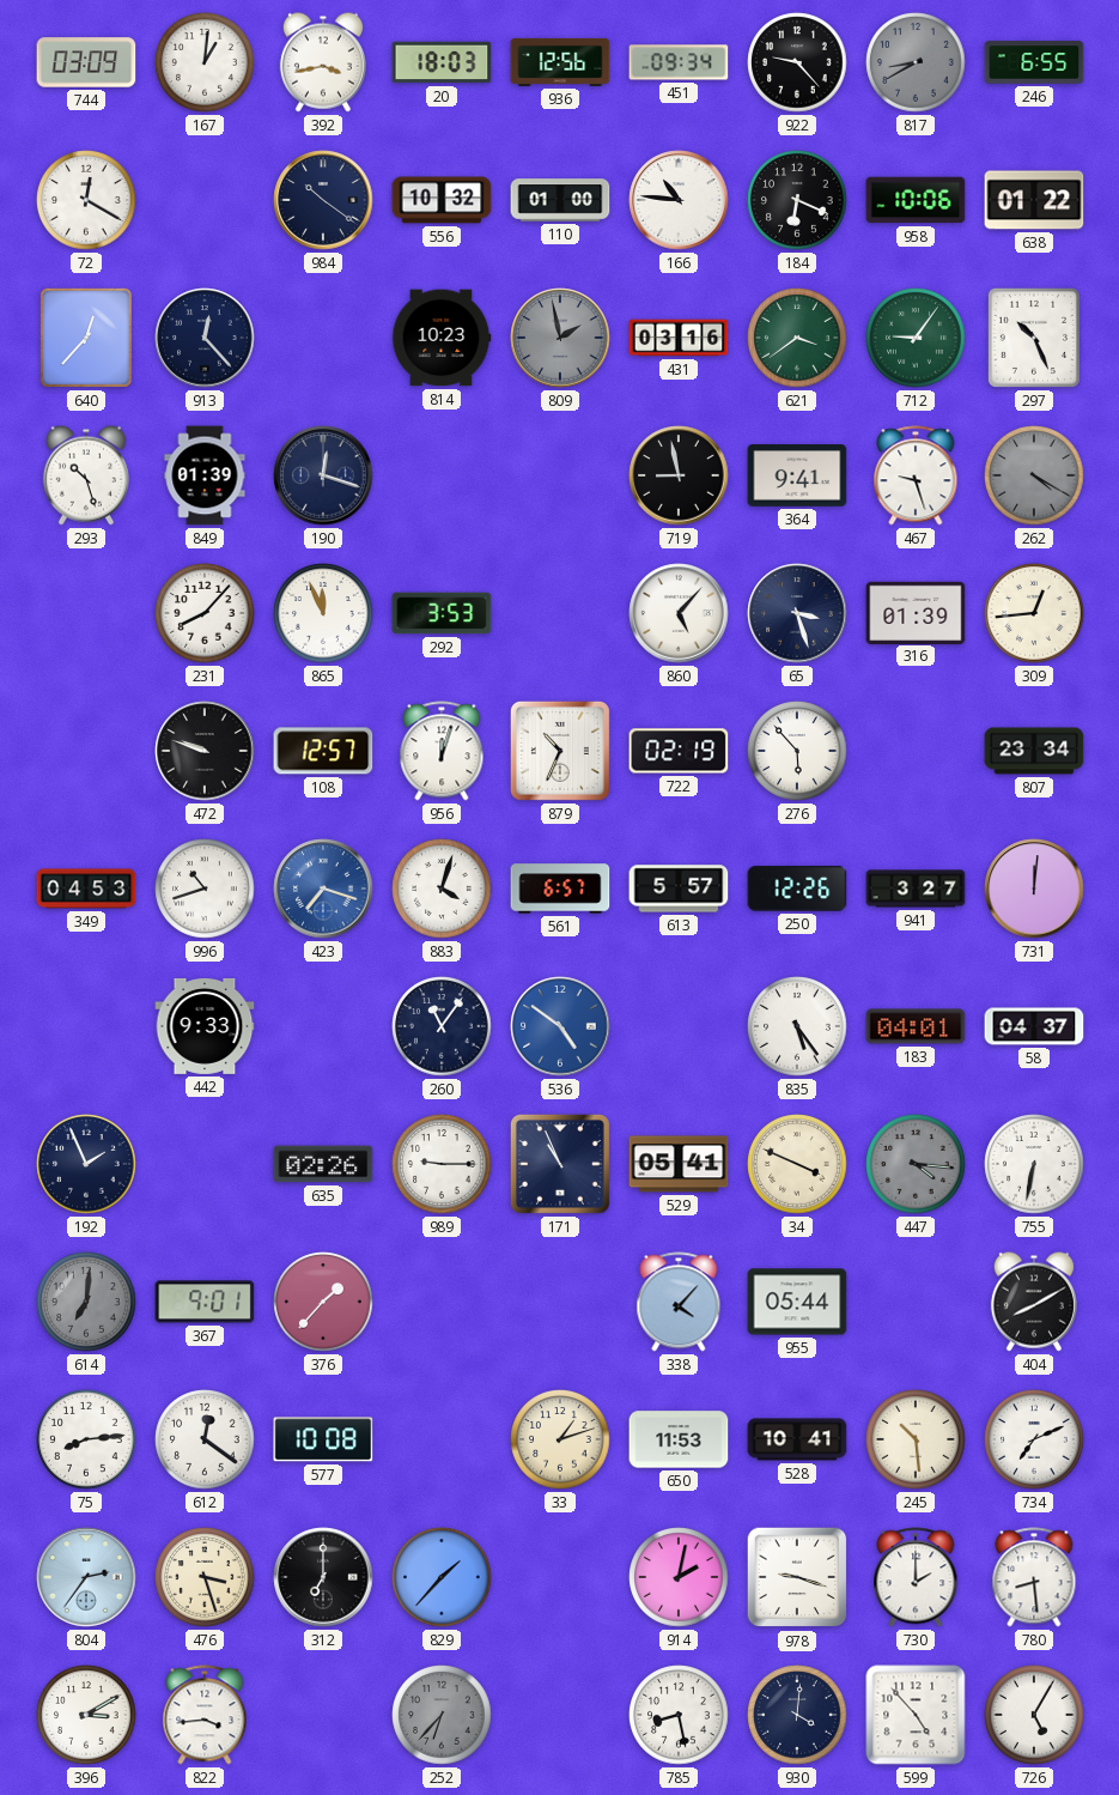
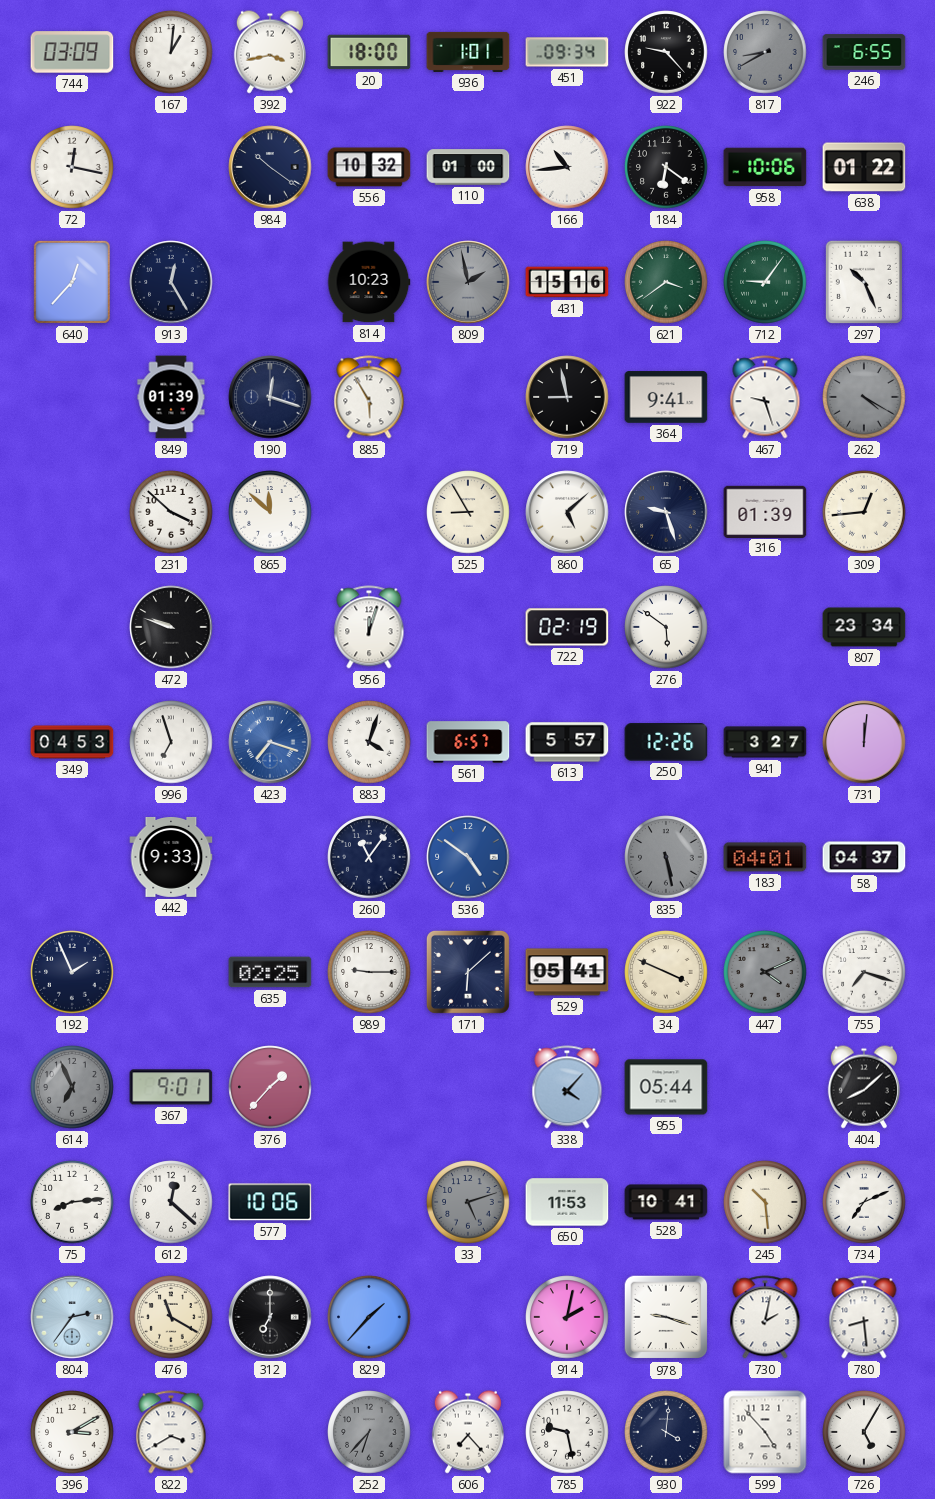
20: 18:03 -> 18:00
936: 12:56 -> 1:01
72: 12:20 -> 12:17
166: 10:46 -> 10:44
184: 6:19 -> 6:21
913: 12:23 -> 12:25
431: 03:16 -> 15:16
293: 10:27 -> none
885: none -> 5:55
231: 8:07 -> 3:52
865: 11:56 -> 11:52
292: 3:53 -> none
525: none -> 8:55
860: 5:07 -> 5:08
65: 3:27 -> 9:27
108: 12:57 -> none
879: 10:34 -> none
276: 5:53 -> 5:51
996: 10:42 -> 6:57
835: 5:24 -> 5:28
835 dial: white -> grey
635: 02:26 -> 02:25
171: 10:56 -> 6:08
447: 4:16 -> 4:11
755: 6:32 -> 7:18
614: 7:01 -> 6:56
404: 8:10 -> 8:08
612: 12:21 -> 12:22
577: 10:08 -> 10:06
33: 1:12 -> 5:12
33 dial: cream -> grey
476: 3:27 -> 11:20
730: 2:00 -> 2:02
822: 3:44 -> 3:40
606: none -> 7:23
785: 8:28 -> 9:28
